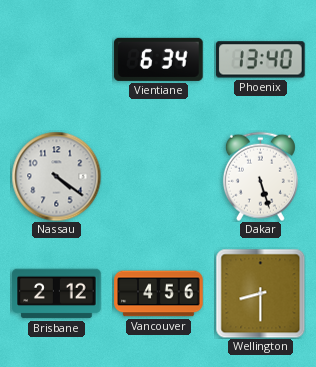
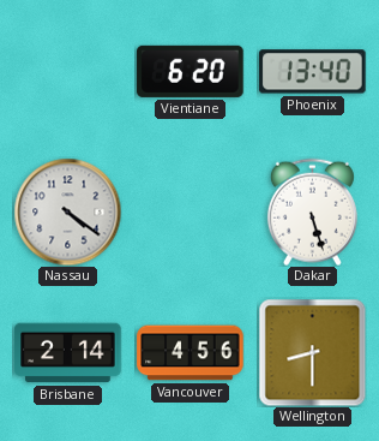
Vientiane: 6:34 -> 6:20
Brisbane: 2:12 -> 2:14
